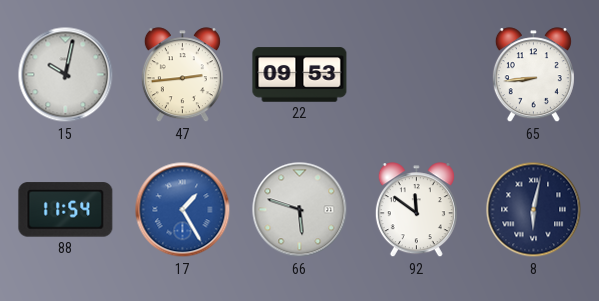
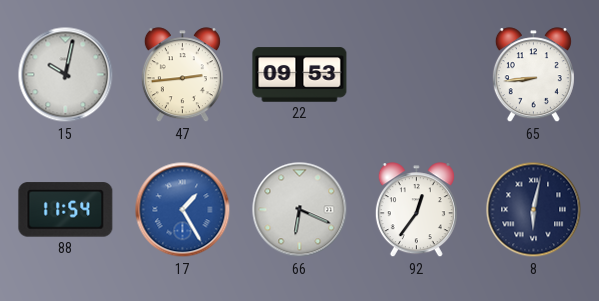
66: 5:48 -> 6:19
92: 11:51 -> 12:36
